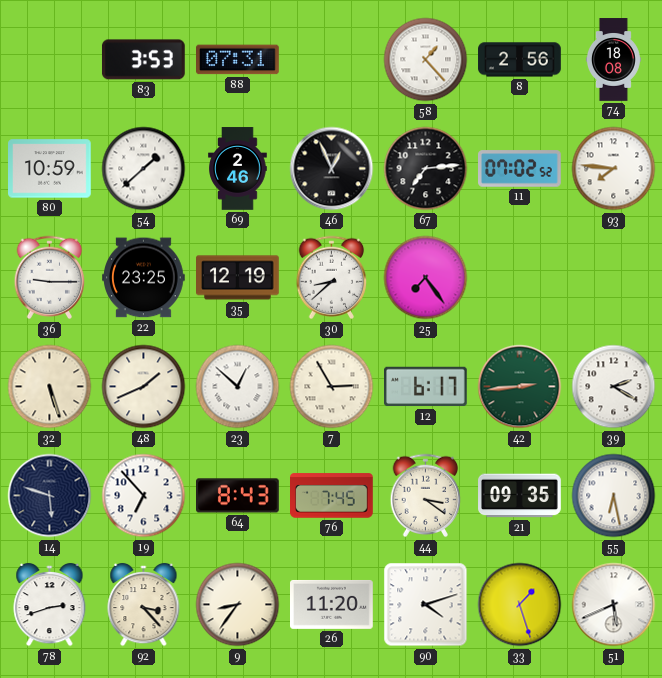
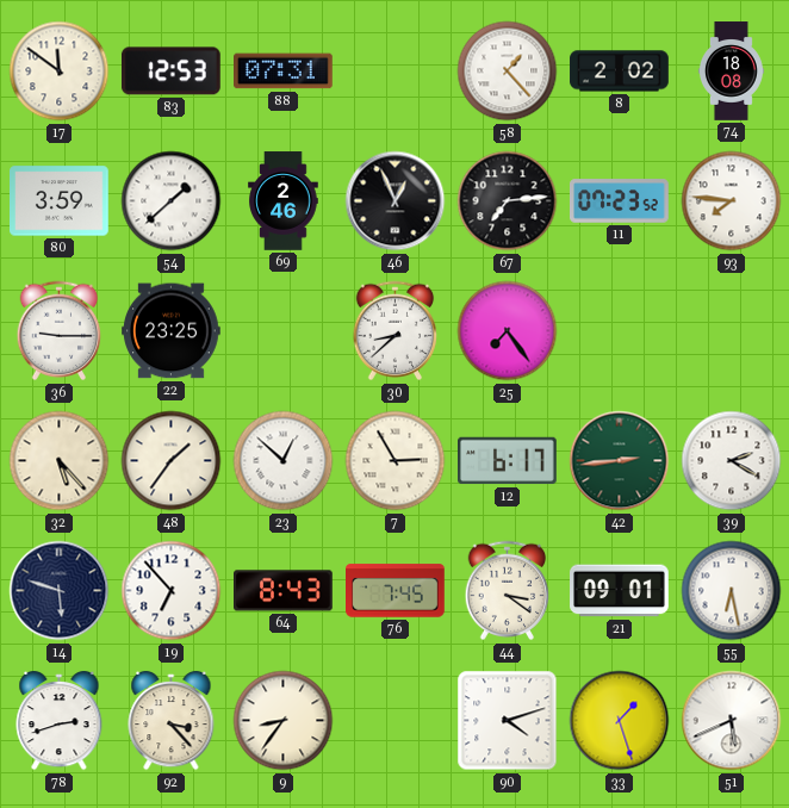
17: none -> 11:51
83: 3:53 -> 12:53
8: 2:56 -> 2:02
80: 10:59 -> 3:59
11: 07:02 -> 07:23
35: 12:19 -> none
32: 5:27 -> 5:23
48: 1:41 -> 1:36
21: 09:35 -> 09:01
26: 11:20 -> none
